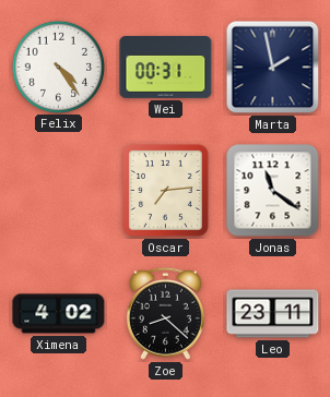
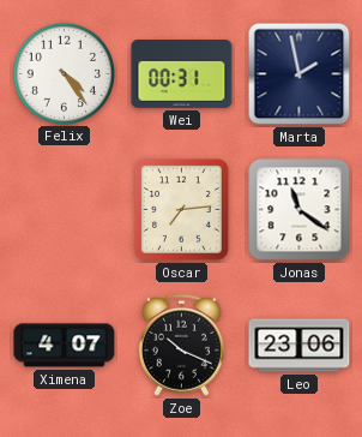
Ximena: 4:02 -> 4:07
Zoe: 8:22 -> 10:19
Leo: 23:11 -> 23:06
